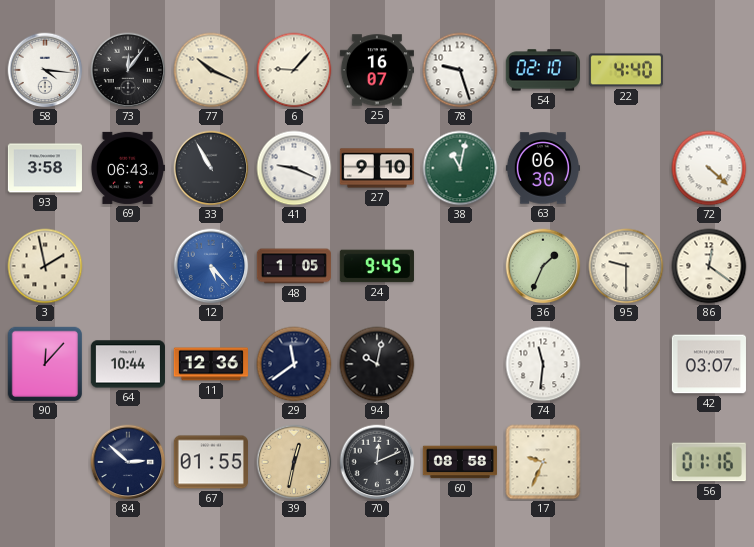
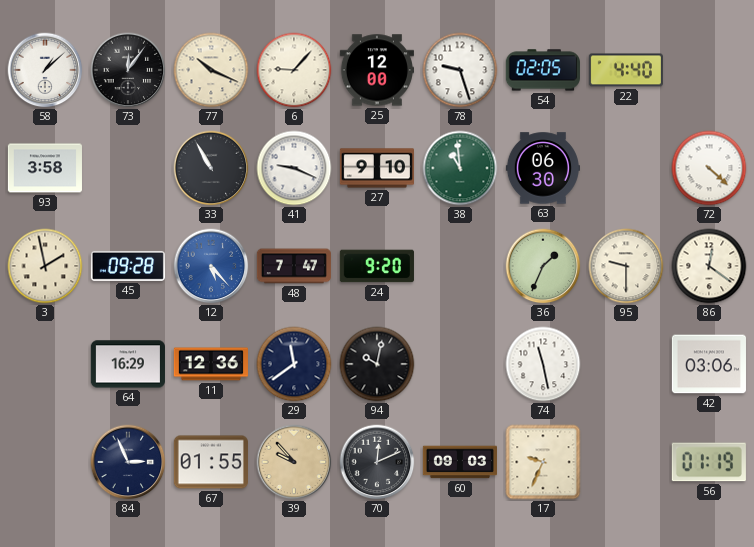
58: 4:16 -> 1:08
25: 16:07 -> 12:00
54: 02:10 -> 02:05
69: 06:43 -> none
38: 11:02 -> 10:59
45: none -> 09:28
48: 1:05 -> 7:47
24: 9:45 -> 9:20
90: 12:07 -> none
64: 10:44 -> 16:29
74: 11:31 -> 11:28
42: 03:07 -> 03:06
84: 2:52 -> 2:56
39: 12:32 -> 9:53
60: 08:58 -> 09:03
56: 01:16 -> 01:19
